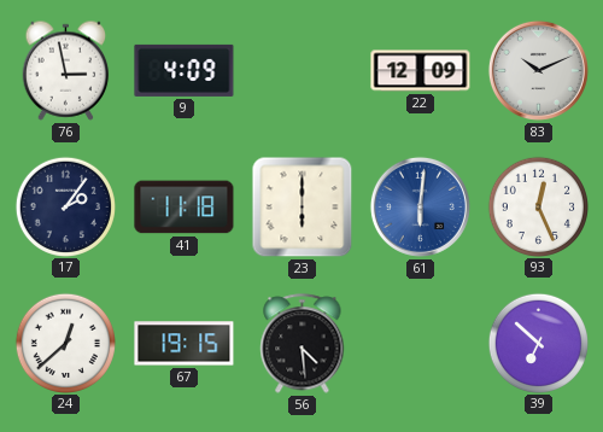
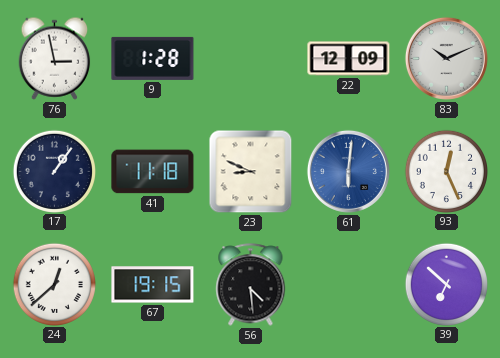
9: 4:09 -> 1:28
17: 2:06 -> 1:06
23: 6:00 -> 8:49
